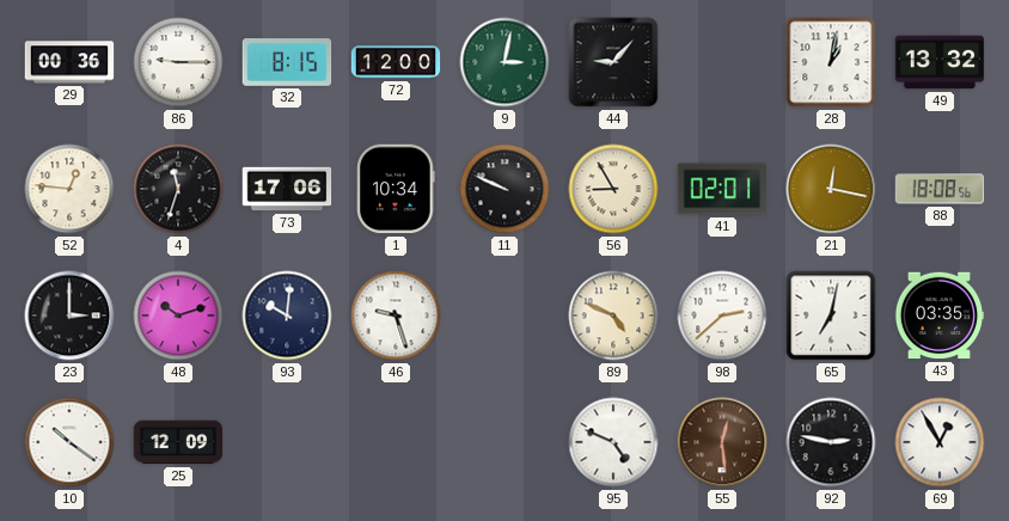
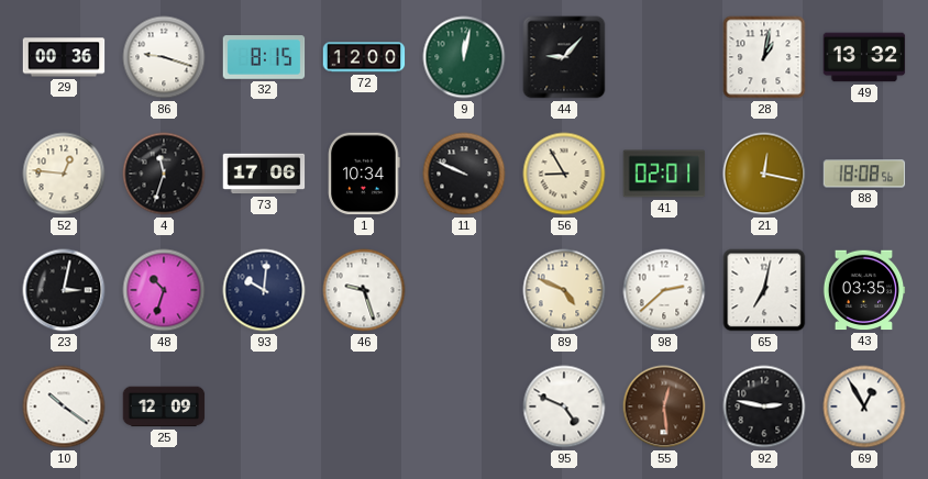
86: 9:15 -> 9:18
9: 3:02 -> 12:02
23: 3:00 -> 3:02
48: 10:12 -> 10:33
